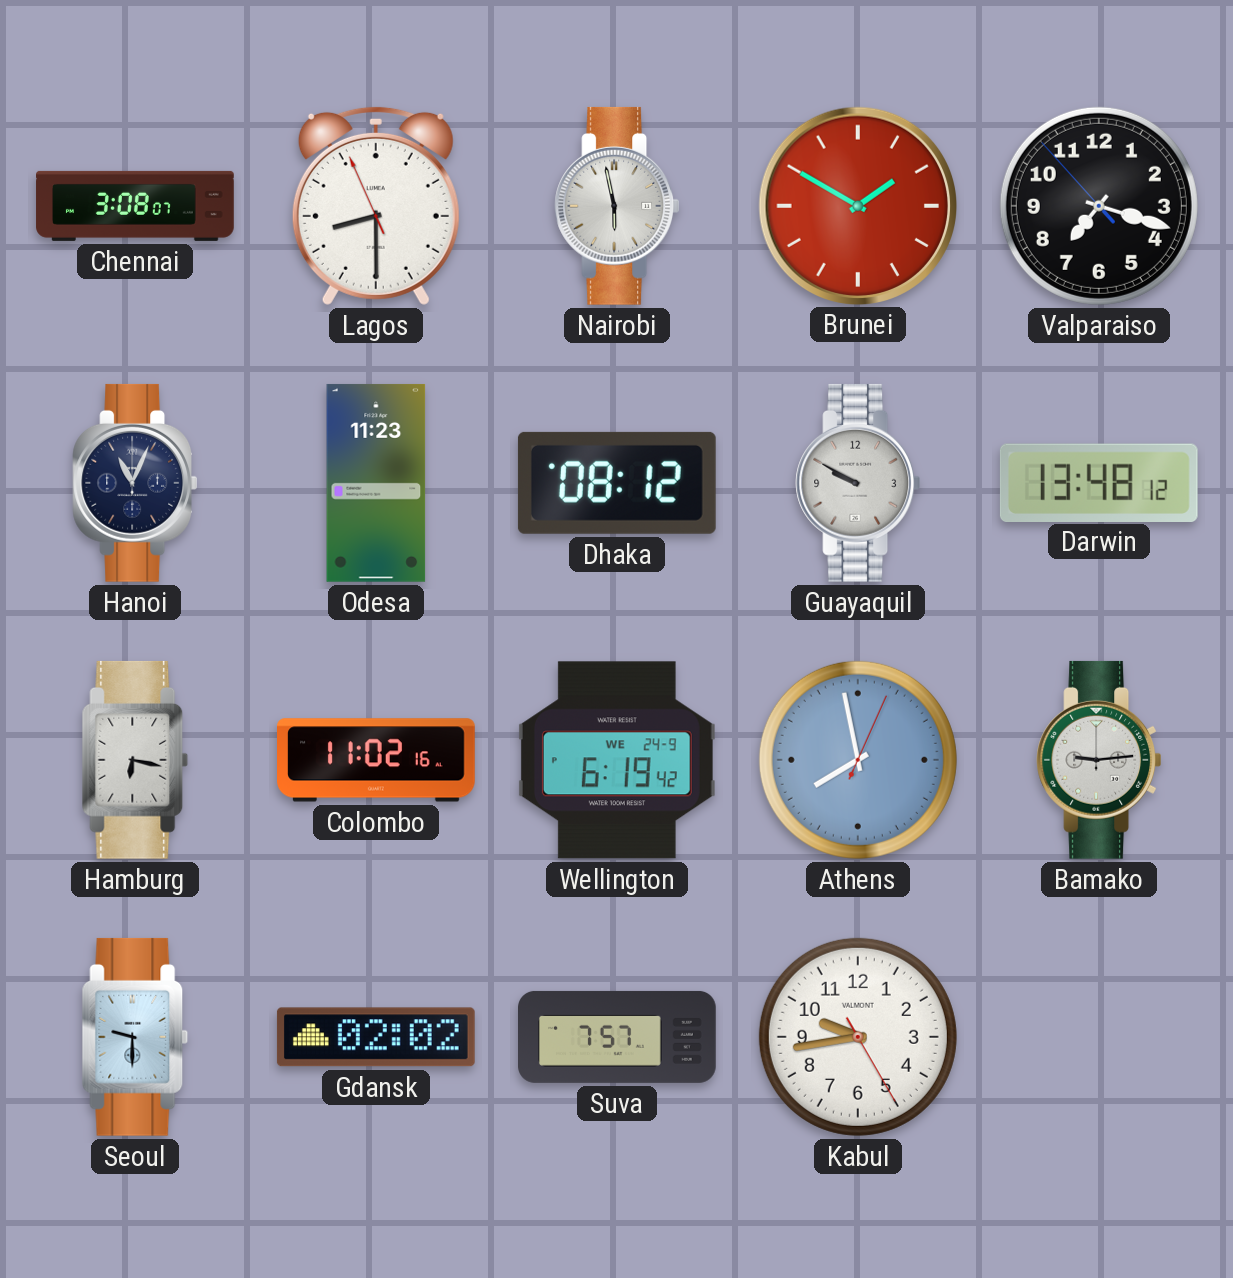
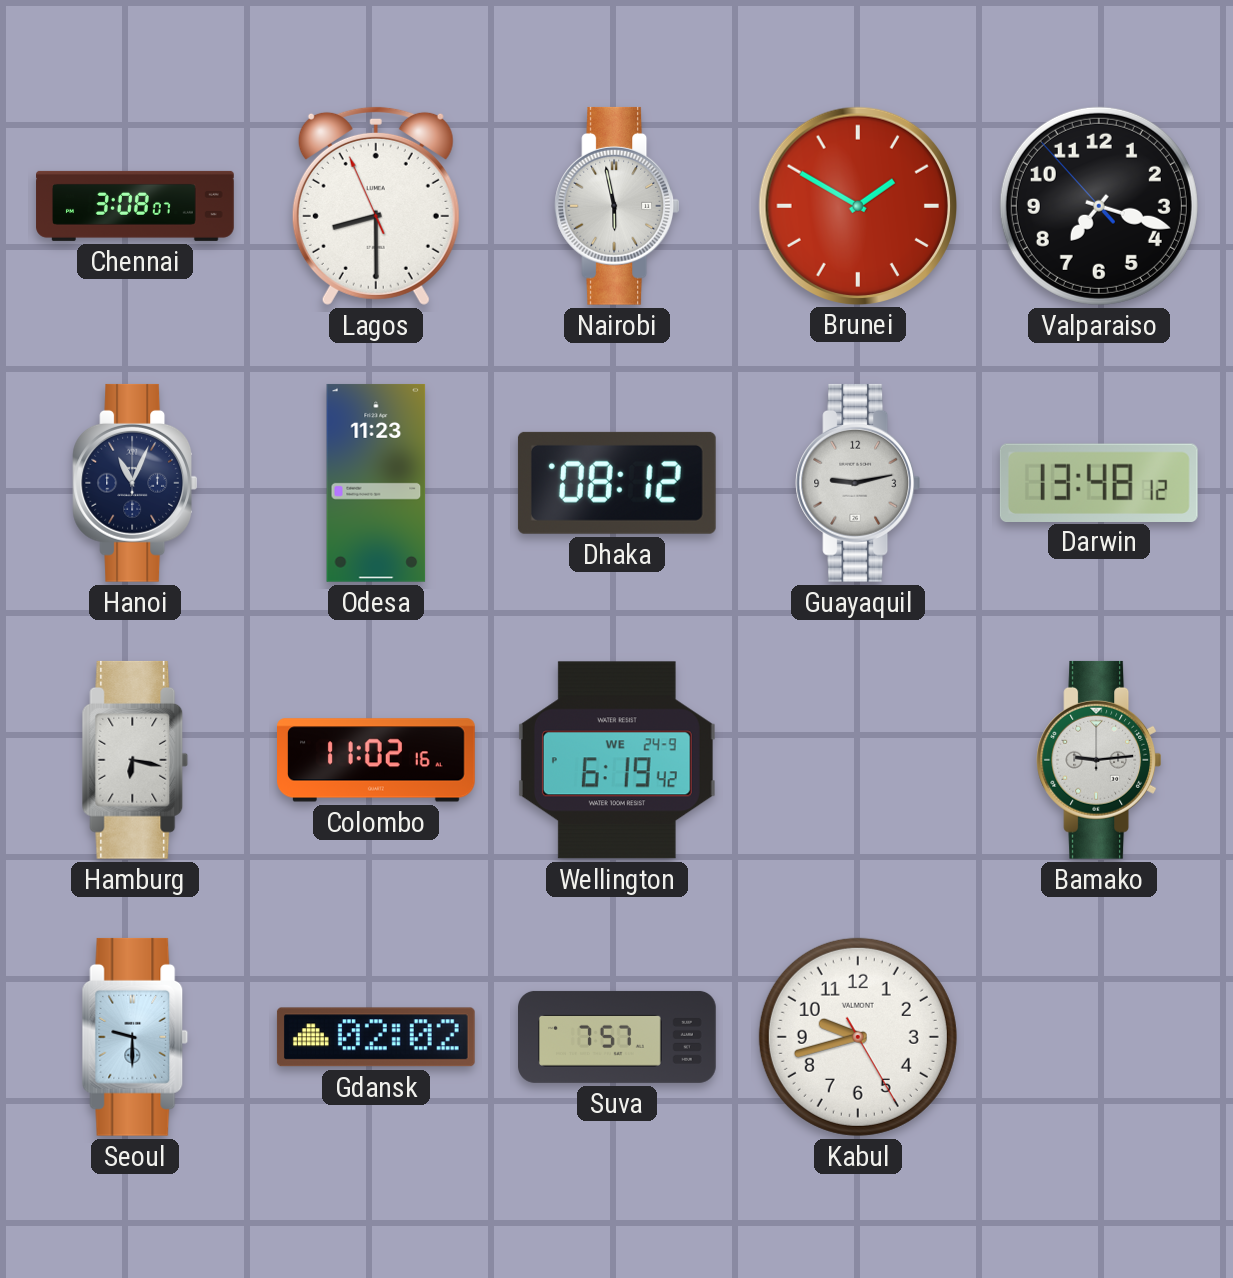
Guayaquil: 9:50 -> 9:13
Athens: 7:58 -> none
Kabul: 9:43 -> 9:42
